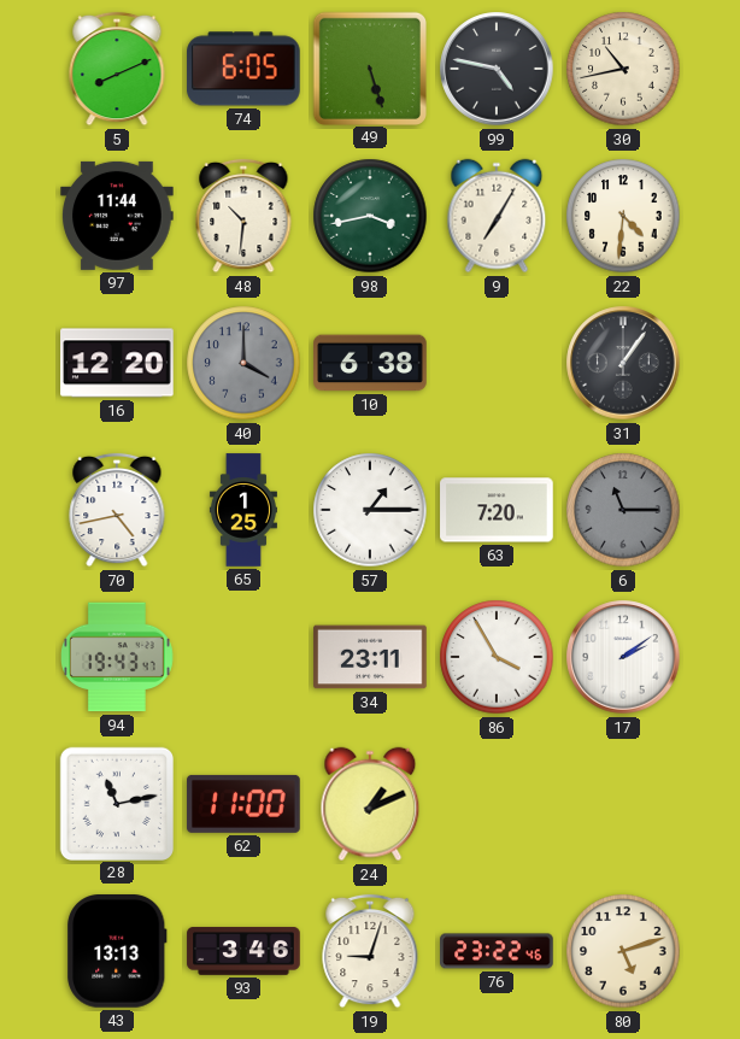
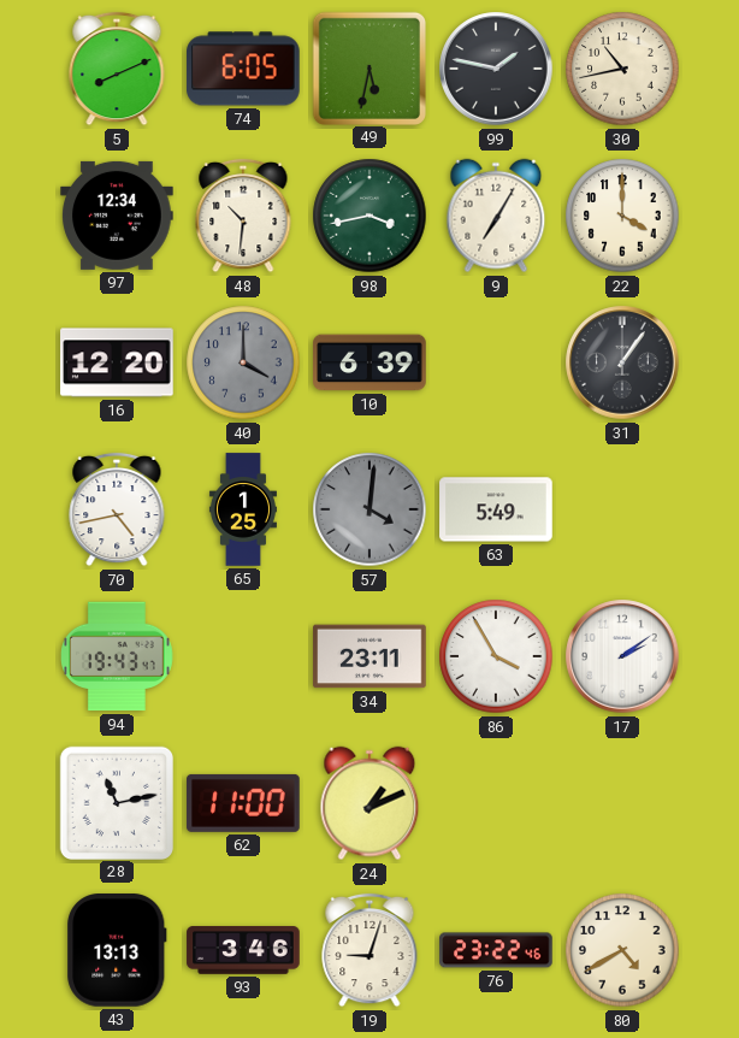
49: 5:27 -> 5:32
99: 4:47 -> 1:47
97: 11:44 -> 12:34
22: 4:31 -> 4:00
10: 6:38 -> 6:39
57: 1:15 -> 4:01
57 dial: white -> grey
63: 7:20 -> 5:49
6: 11:15 -> none
80: 5:12 -> 4:40
